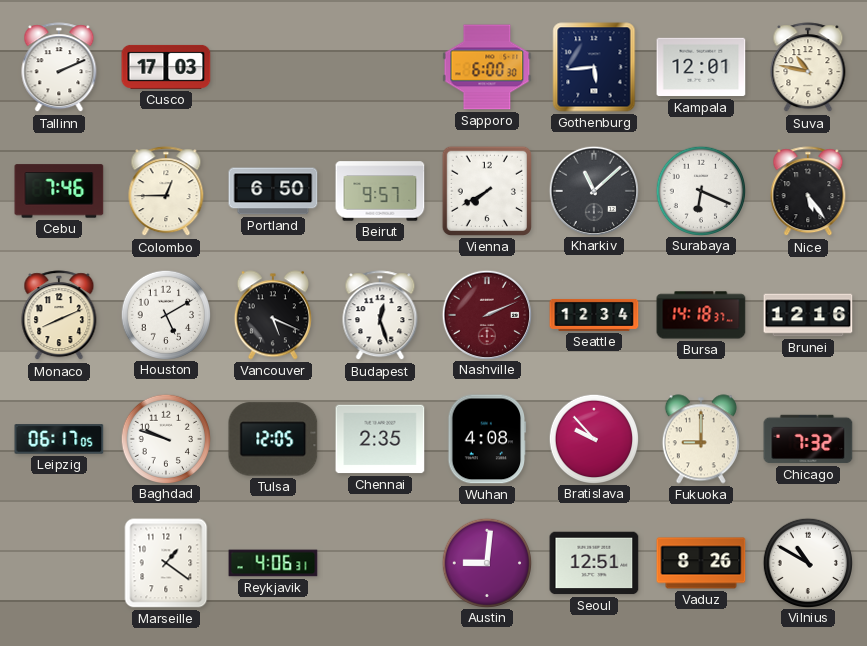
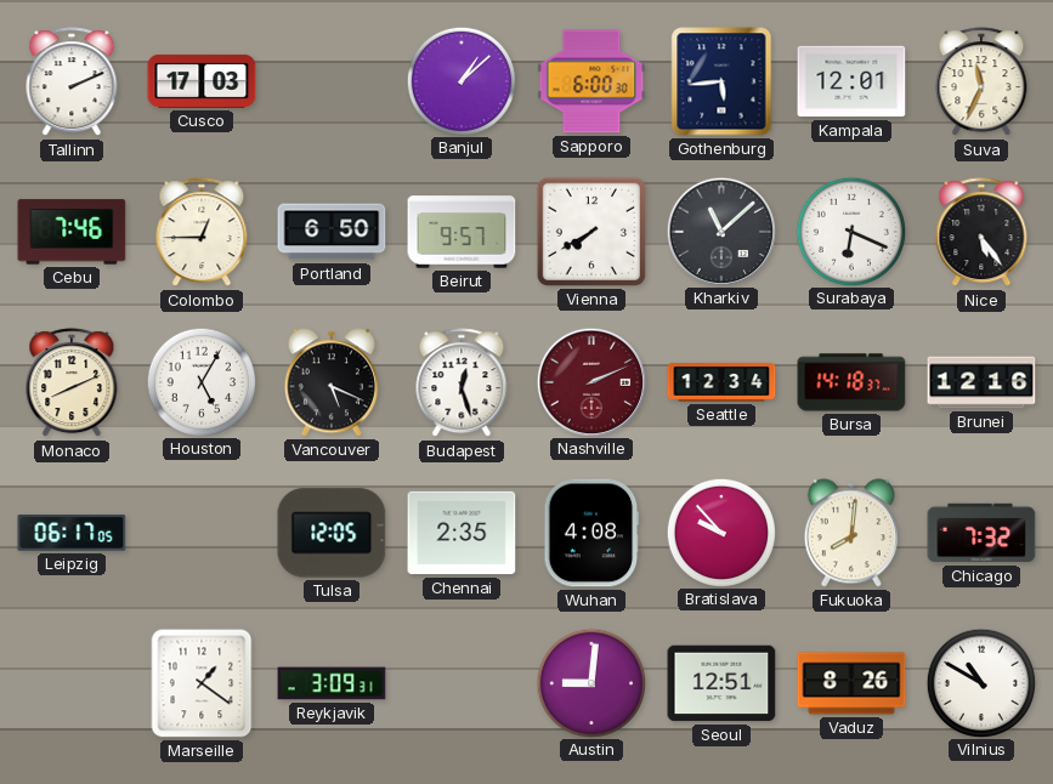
Banjul: none -> 1:08
Suva: 10:47 -> 11:34
Houston: 5:10 -> 5:05
Baghdad: 9:48 -> none
Fukuoka: 9:00 -> 8:01
Reykjavik: 4:06 -> 3:09
